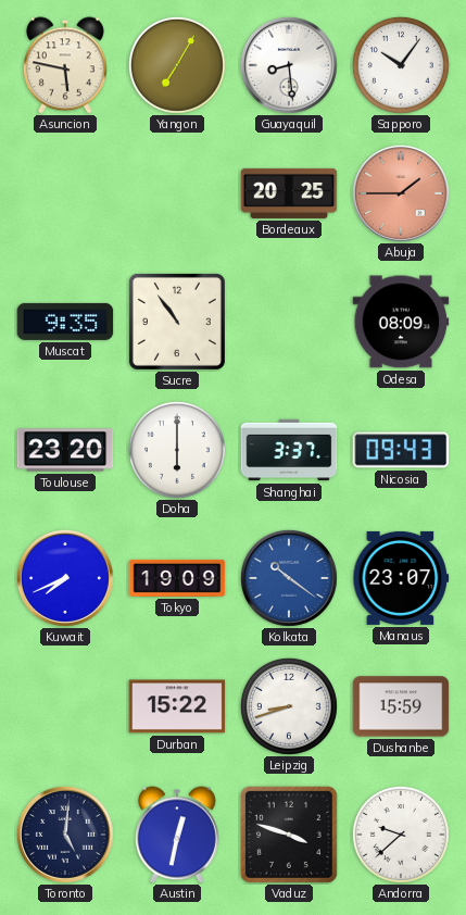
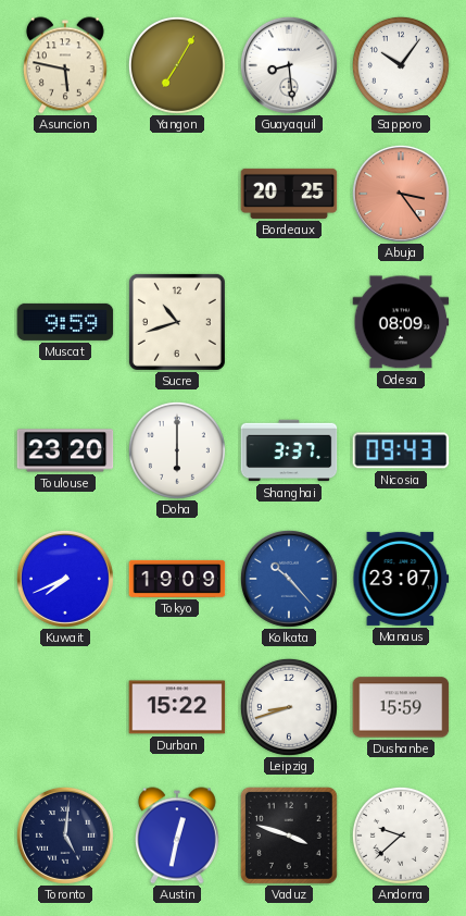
Abuja: 1:45 -> 3:24
Muscat: 9:35 -> 9:59
Sucre: 10:54 -> 10:42
Kolkata: 10:21 -> 10:23
